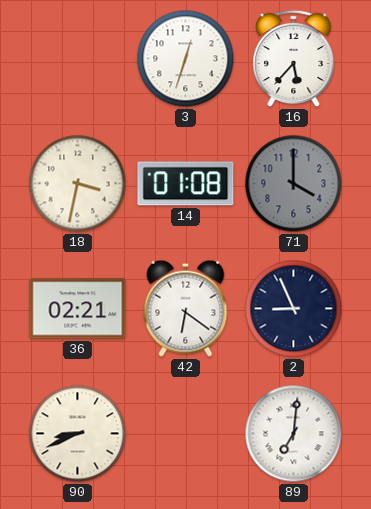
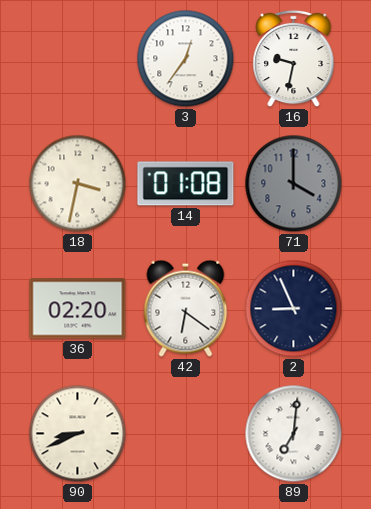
3: 12:33 -> 12:36
16: 5:37 -> 9:32
36: 02:21 -> 02:20
